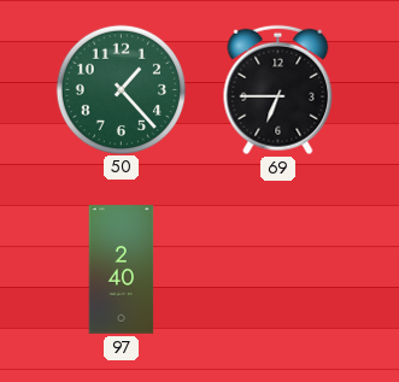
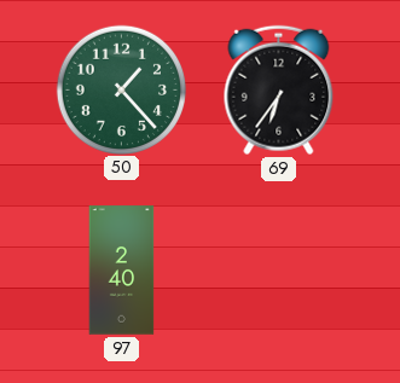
69: 6:45 -> 6:36
